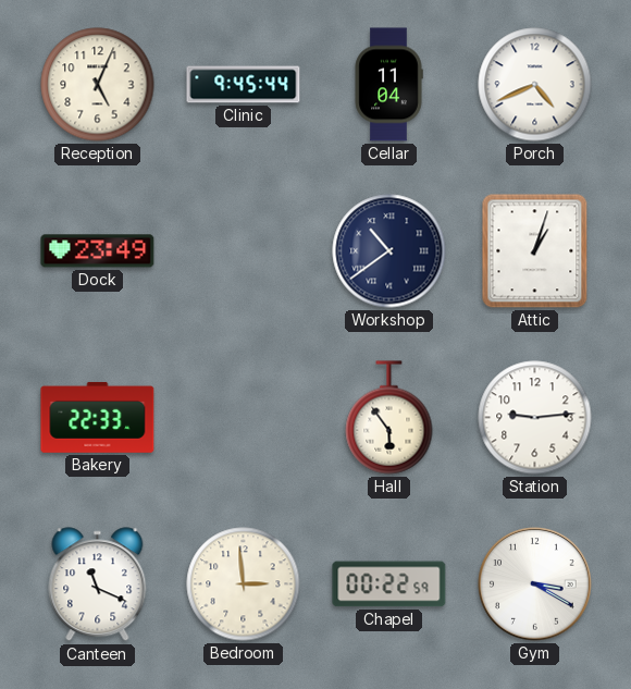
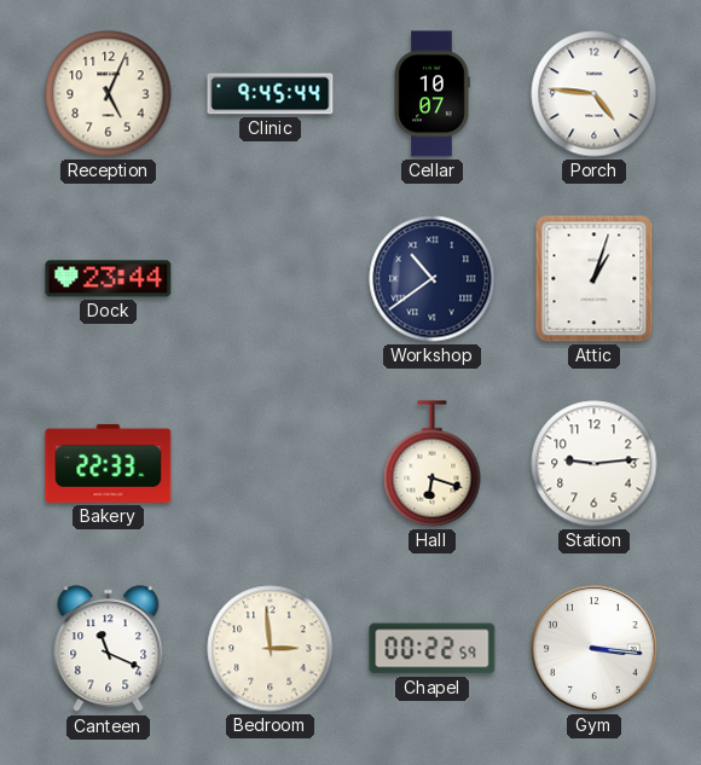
Cellar: 11:04 -> 10:07
Porch: 4:41 -> 4:46
Dock: 23:49 -> 23:44
Hall: 5:54 -> 6:18
Gym: 3:20 -> 3:16
